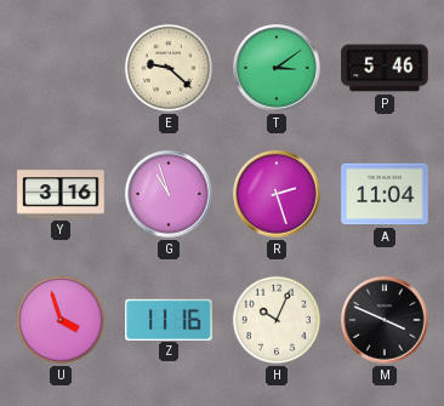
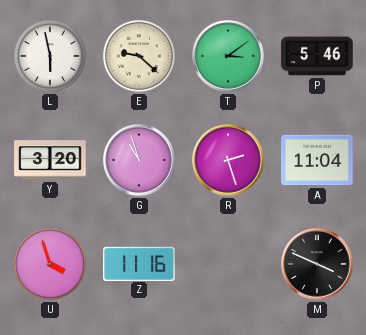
L: none -> 5:58
Y: 3:16 -> 3:20
H: 10:04 -> none
